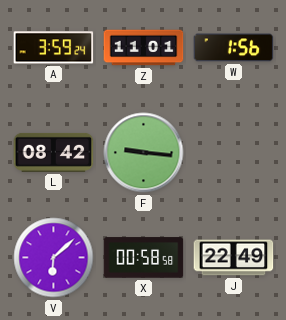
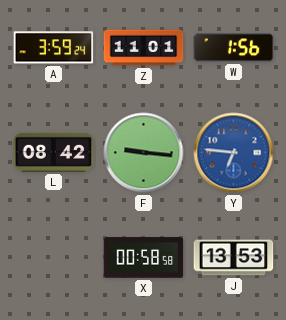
Y: none -> 6:46
V: 6:08 -> none
J: 22:49 -> 13:53
